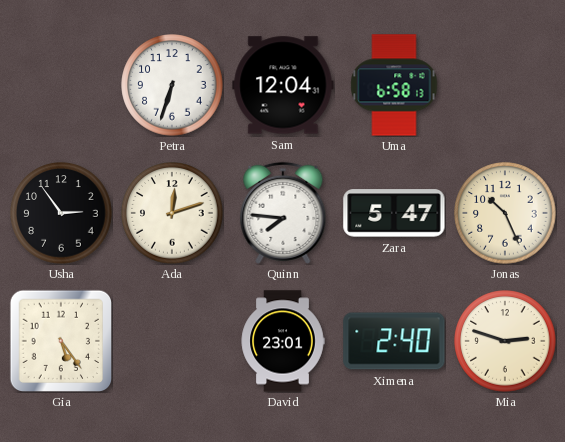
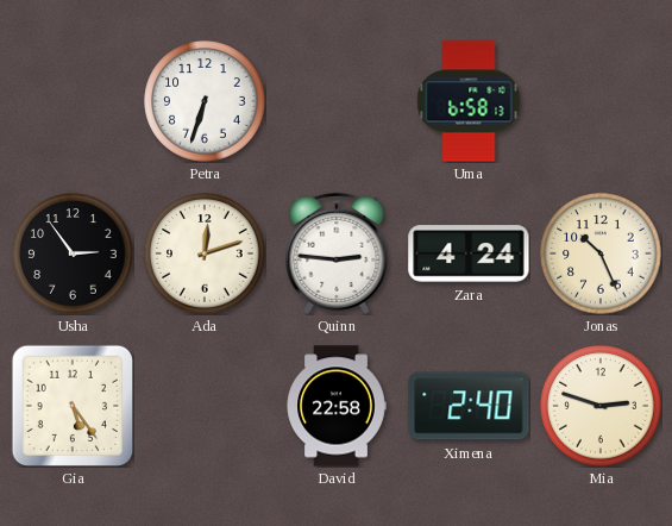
Sam: 12:04 -> none
Quinn: 7:46 -> 2:46
Zara: 5:47 -> 4:24
David: 23:01 -> 22:58
